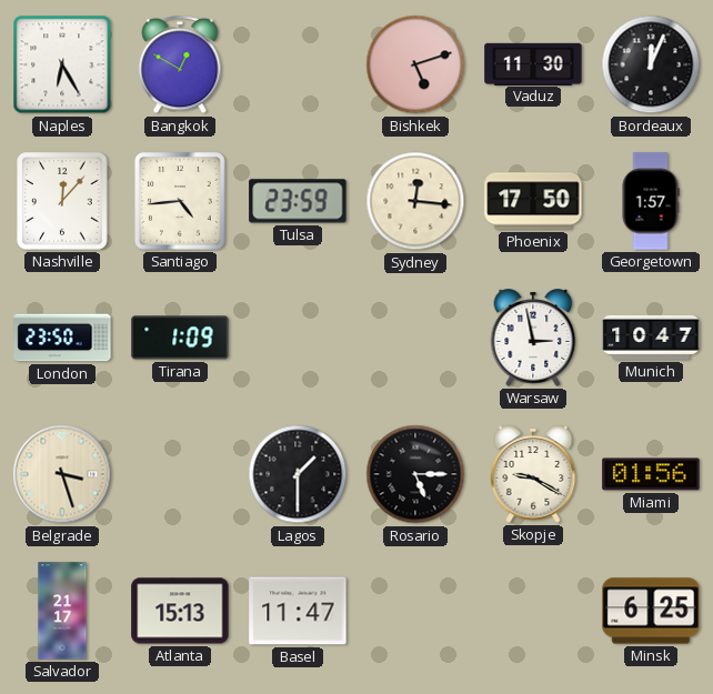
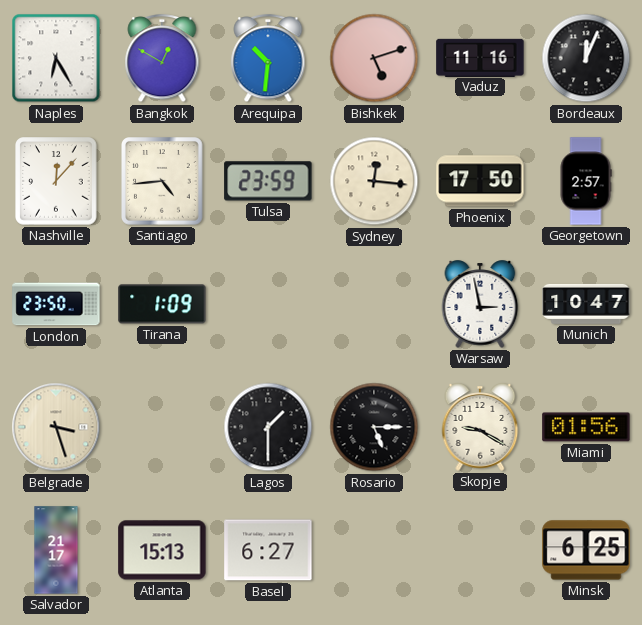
Arequipa: none -> 10:31
Vaduz: 11:30 -> 11:16
Georgetown: 1:57 -> 2:57
Basel: 11:47 -> 6:27
